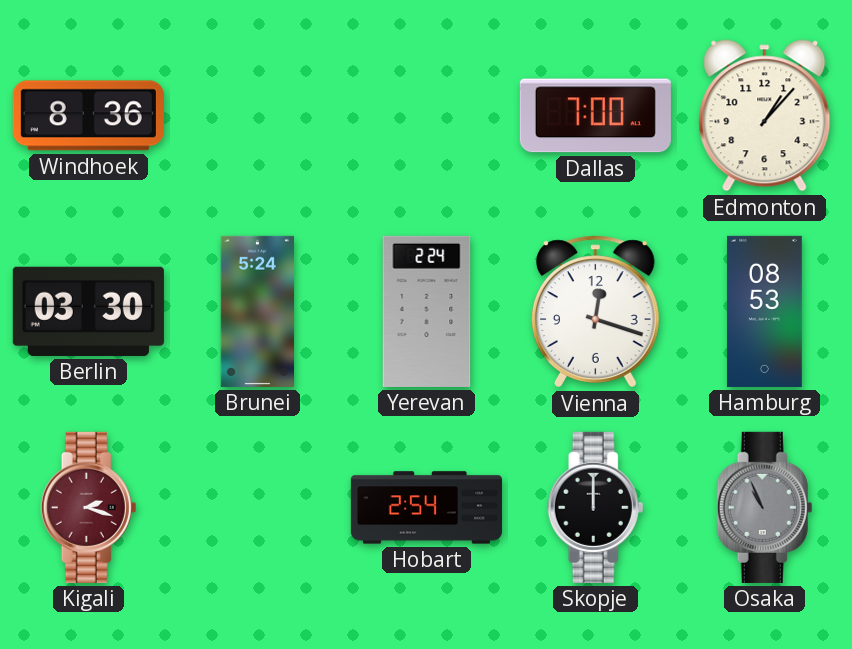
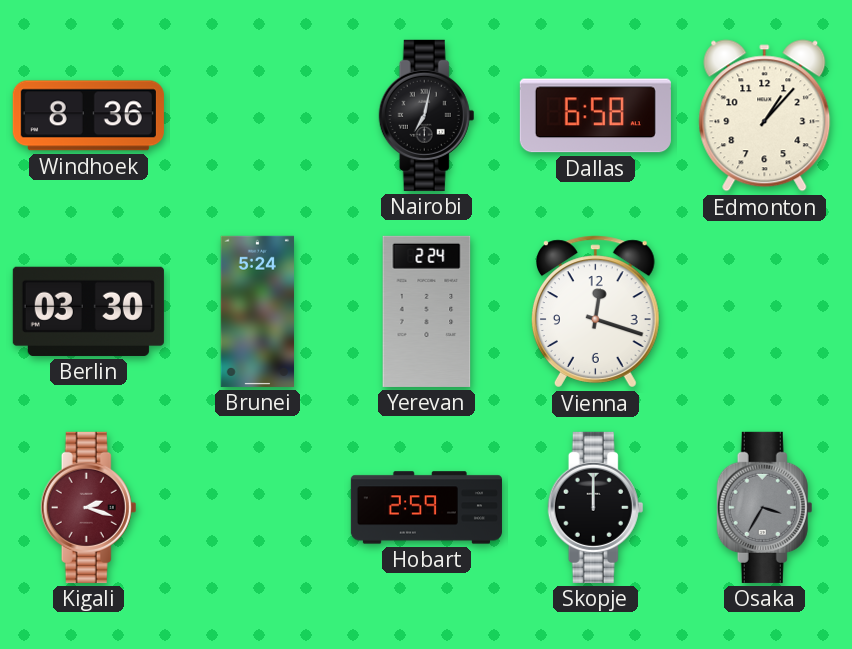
Nairobi: none -> 7:02
Dallas: 7:00 -> 6:58
Hamburg: 08:53 -> none
Hobart: 2:54 -> 2:59
Osaka: 10:56 -> 3:35
